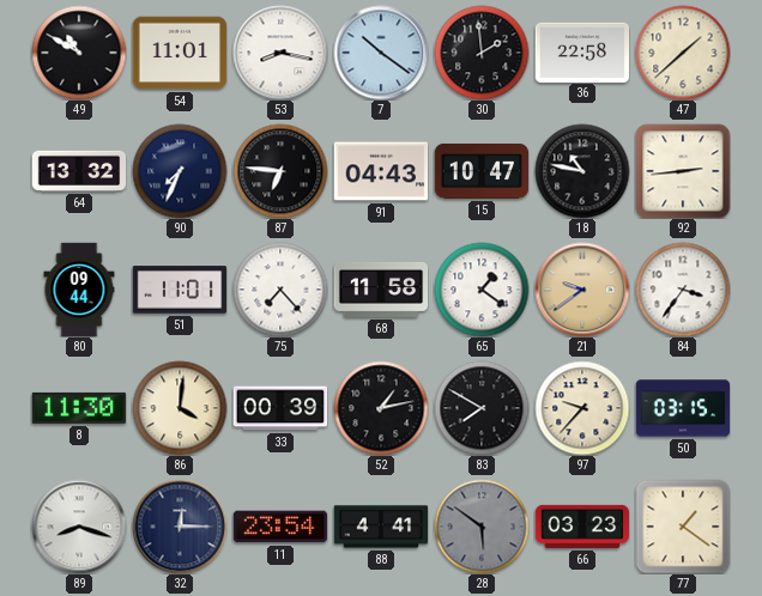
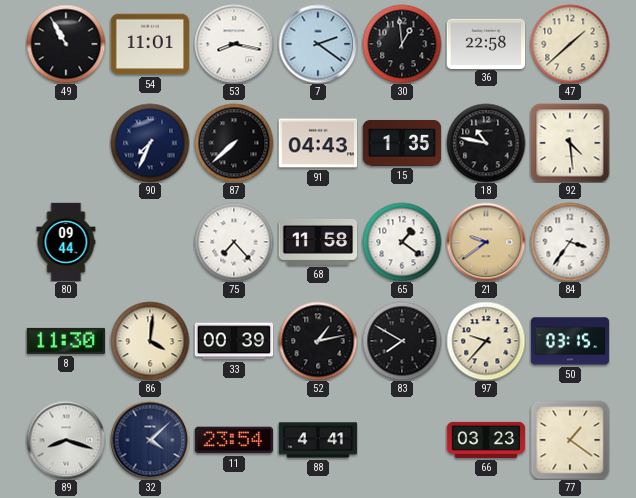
49: 10:50 -> 10:55
7: 10:21 -> 2:21
30: 1:59 -> 12:59
64: 13:32 -> none
87: 6:46 -> 7:38
15: 10:47 -> 1:35
92: 2:44 -> 4:29
51: 11:01 -> none
32: 12:15 -> 4:08
28: 5:51 -> none
